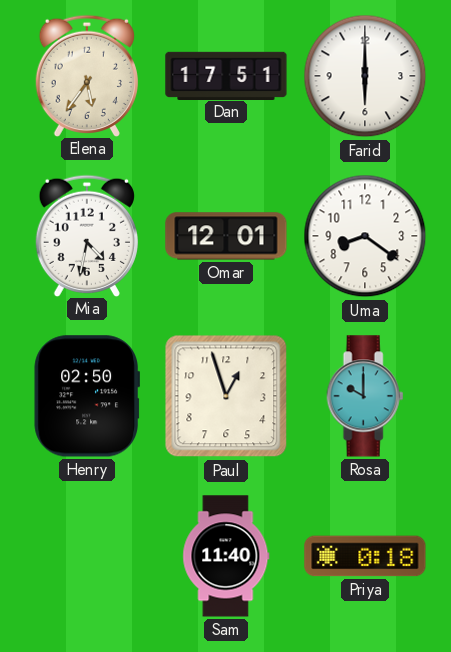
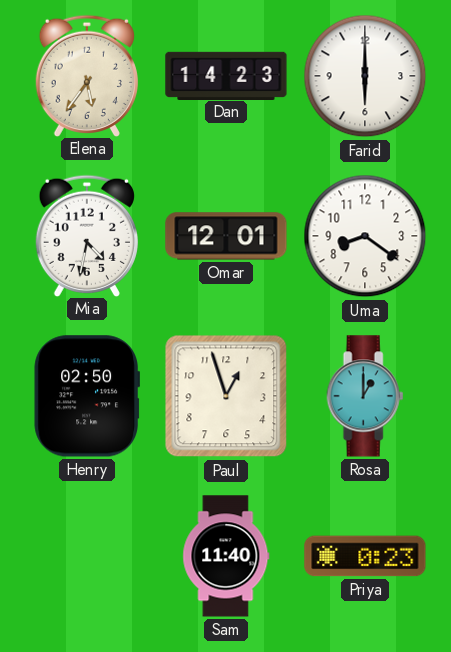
Dan: 17:51 -> 14:23
Rosa: 10:00 -> 1:00
Priya: 0:18 -> 0:23
